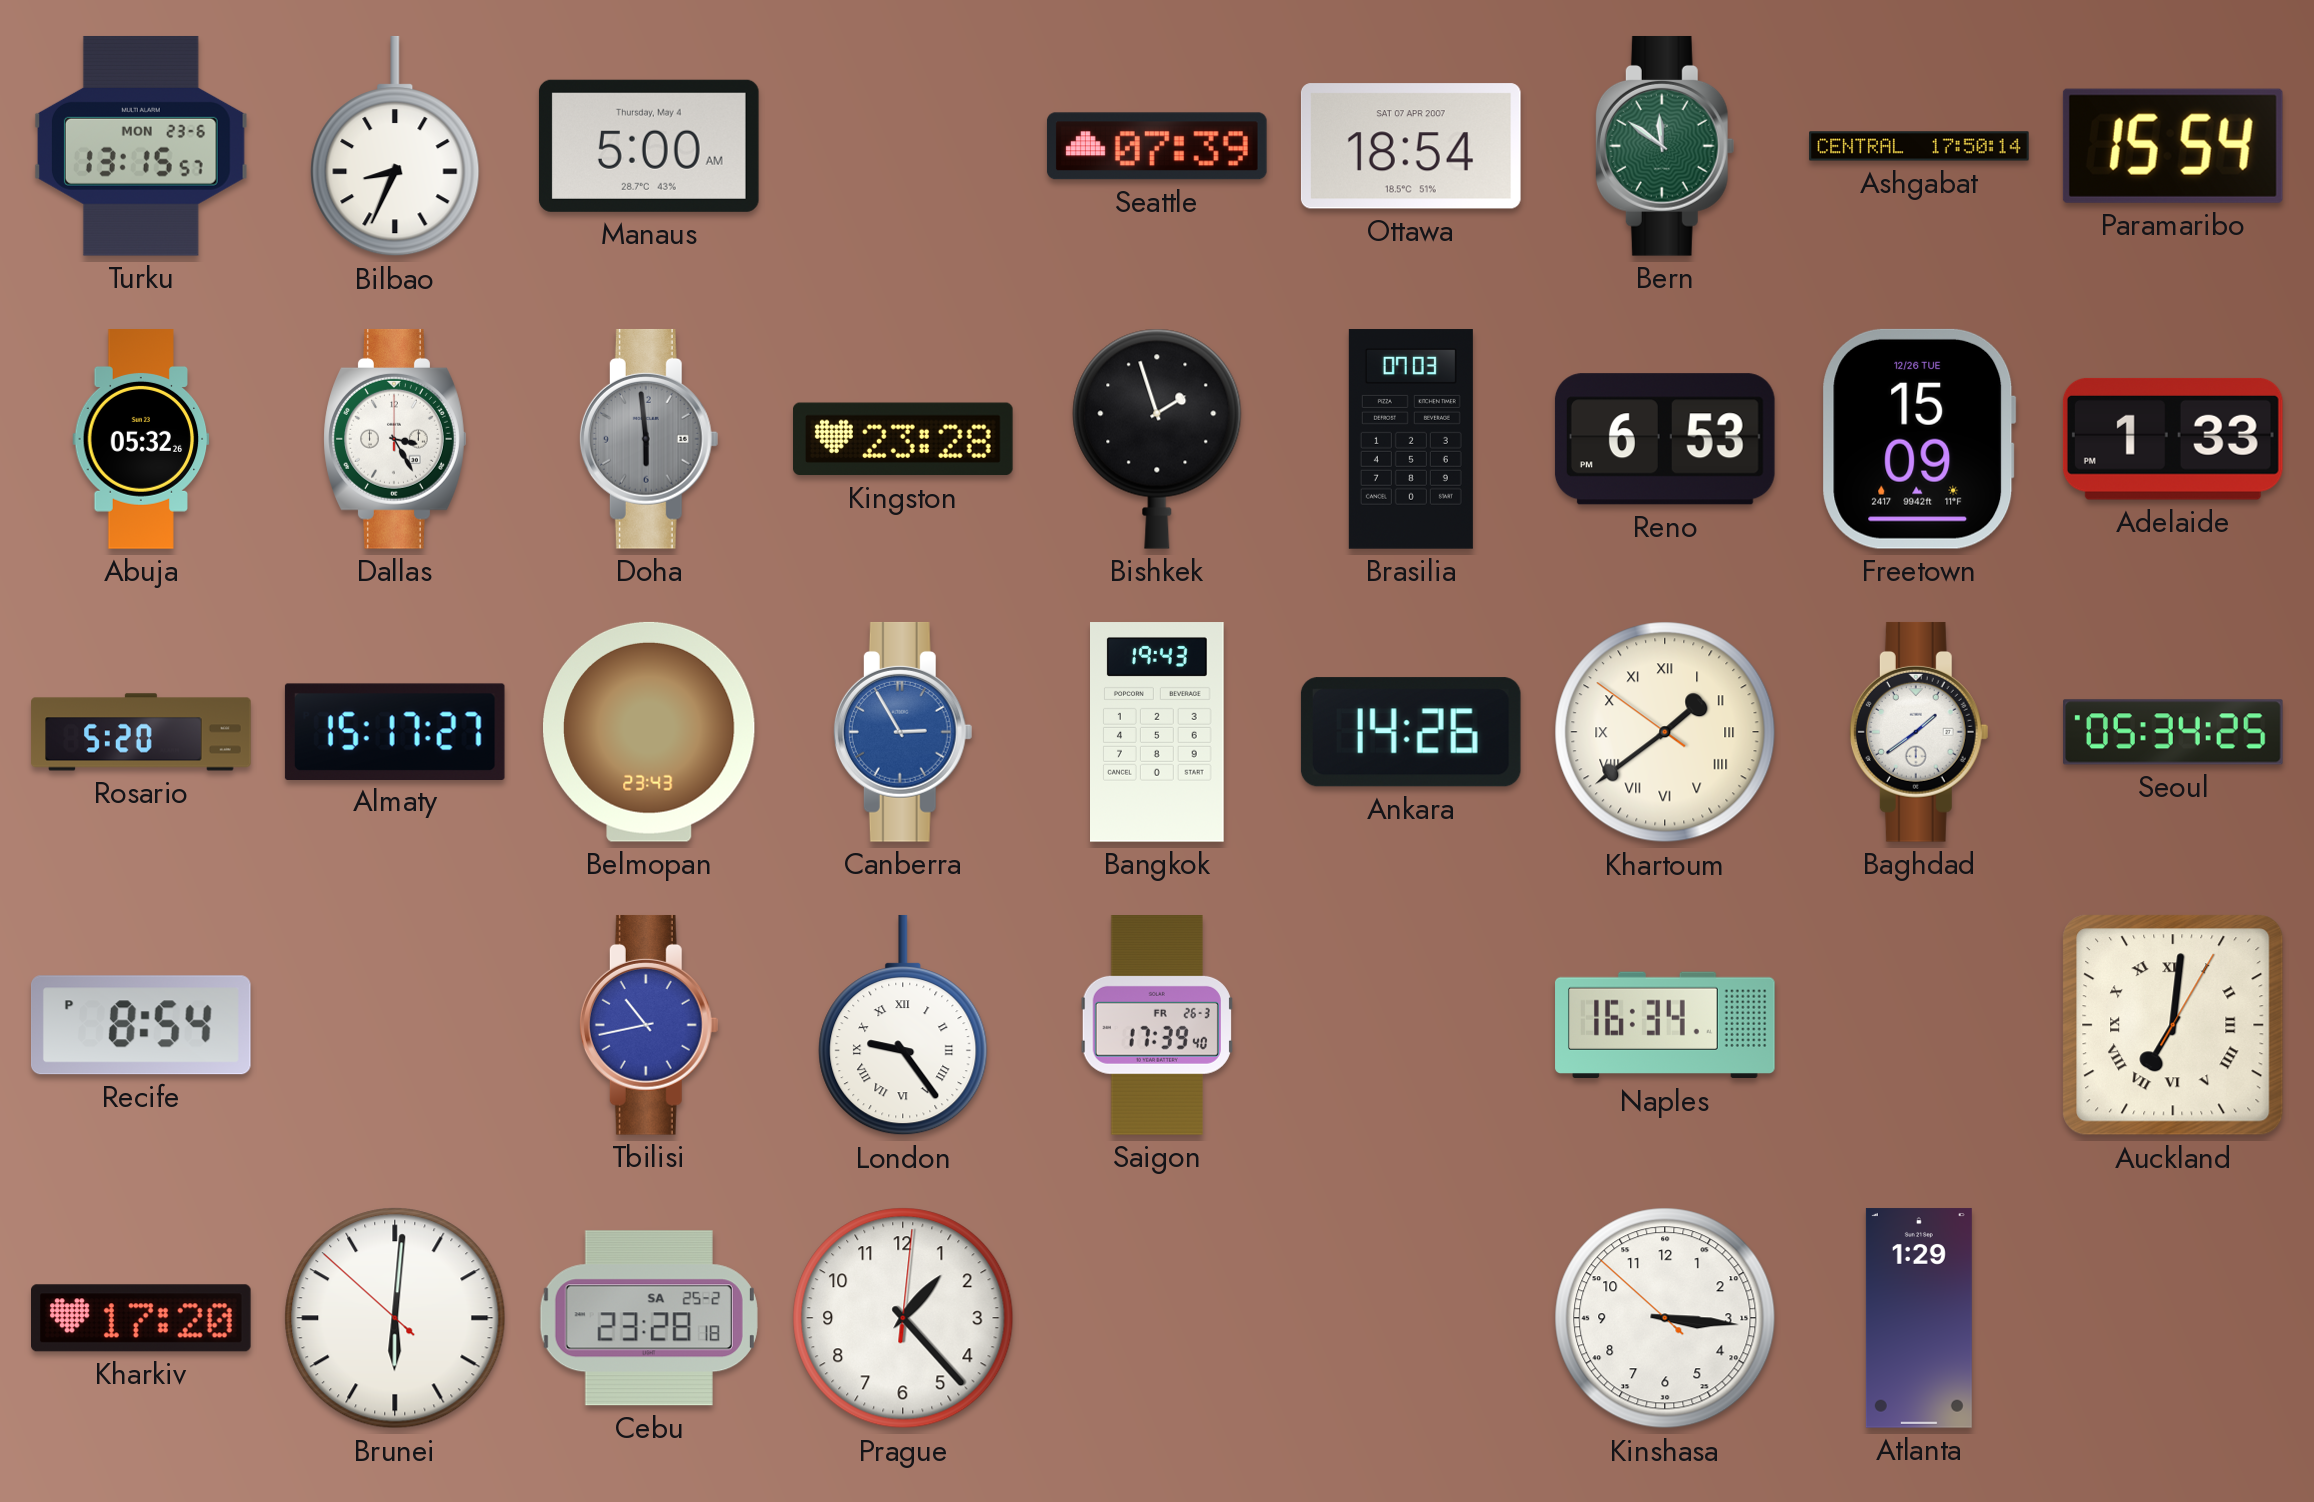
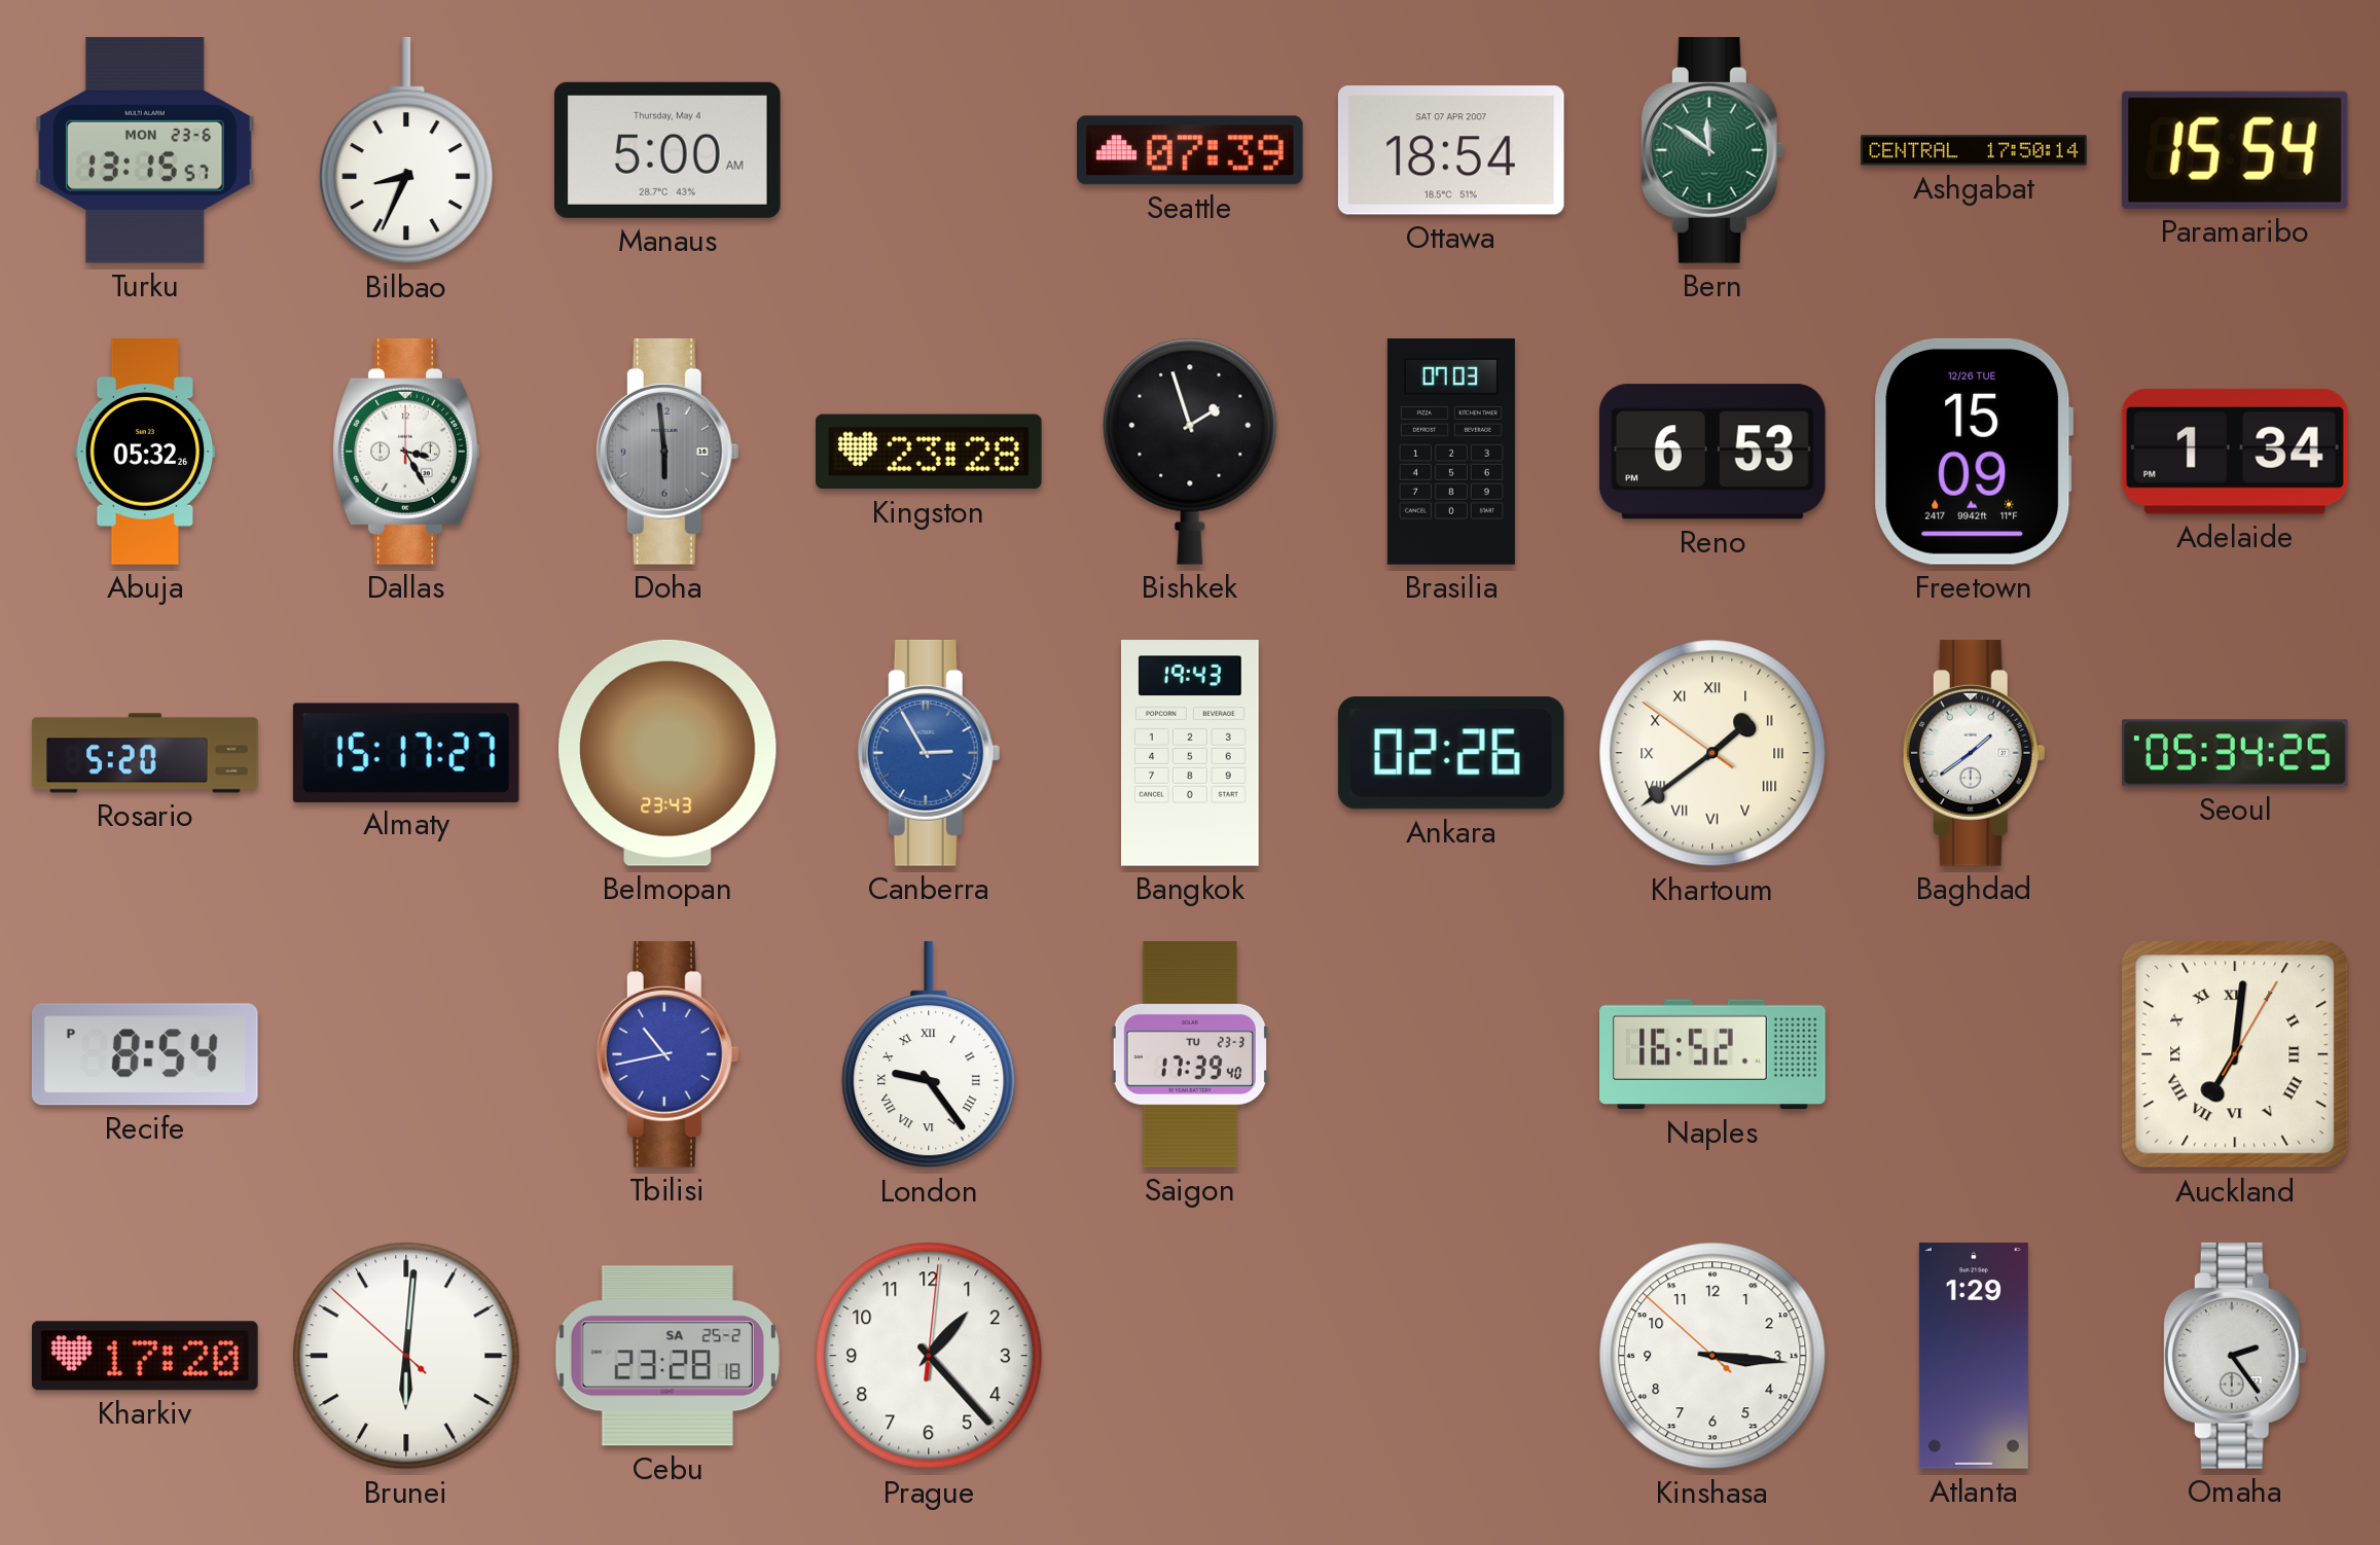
Adelaide: 1:33 -> 1:34
Ankara: 14:26 -> 02:26
Saigon date: FR 26-3 -> TU 23-3
Naples: 16:34 -> 16:52
Omaha: none -> 2:24
